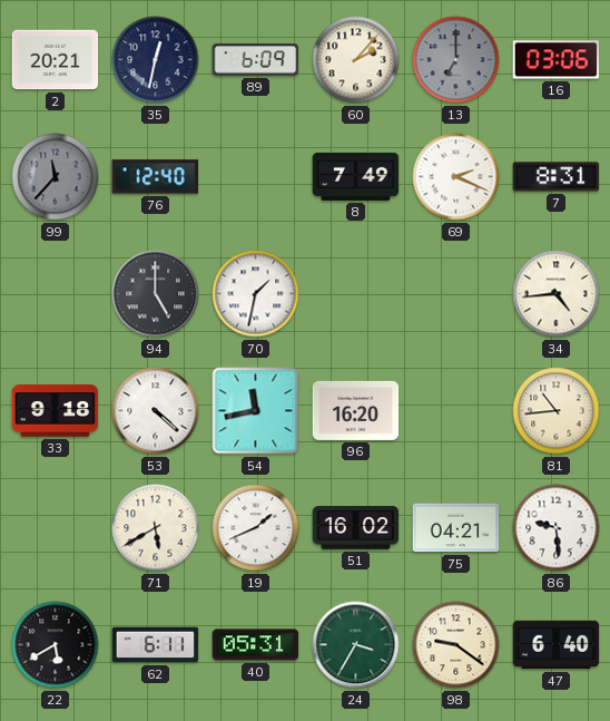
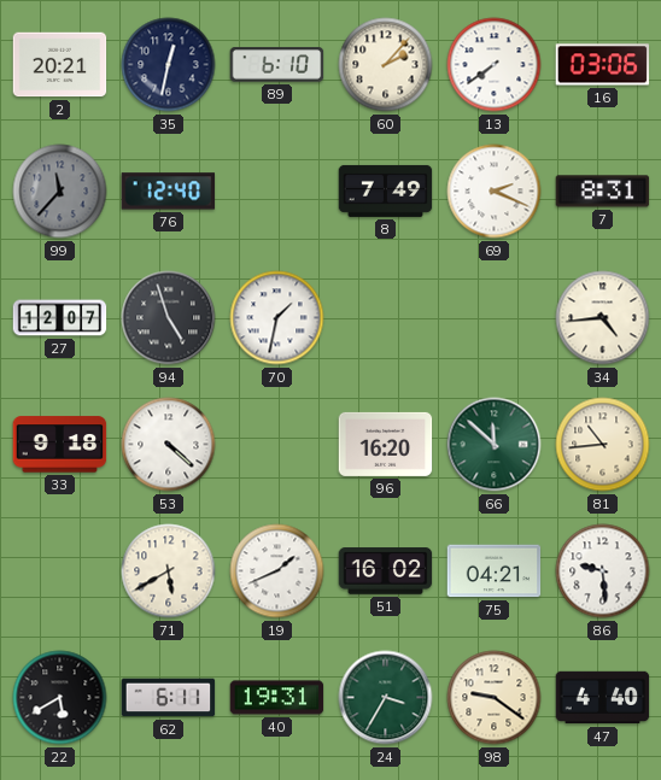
89: 6:09 -> 6:10
13: 7:00 -> 7:39
13 dial: grey -> white
27: none -> 12:07
94: 5:00 -> 4:57
54: 11:43 -> none
66: none -> 11:52
40: 05:31 -> 19:31
47: 6:40 -> 4:40
